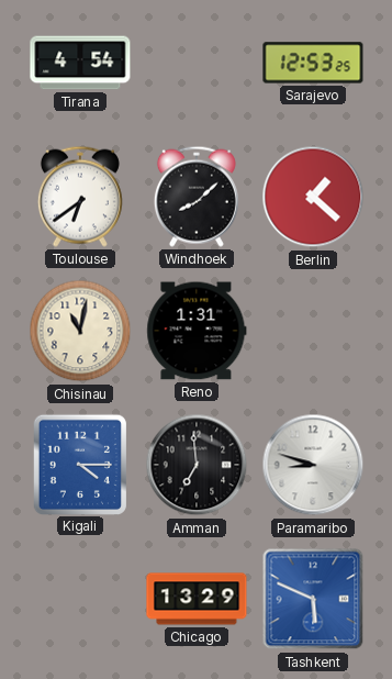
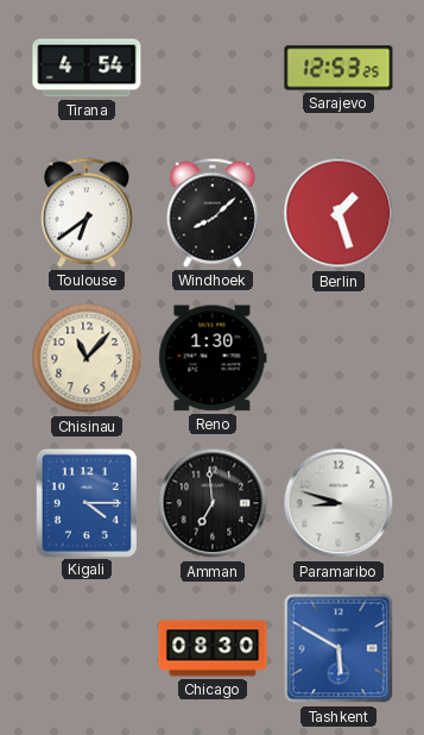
Berlin: 1:22 -> 1:27
Chisinau: 11:02 -> 11:07
Reno: 1:31 -> 1:30
Chicago: 13:29 -> 08:30
Tashkent: 5:49 -> 5:50
